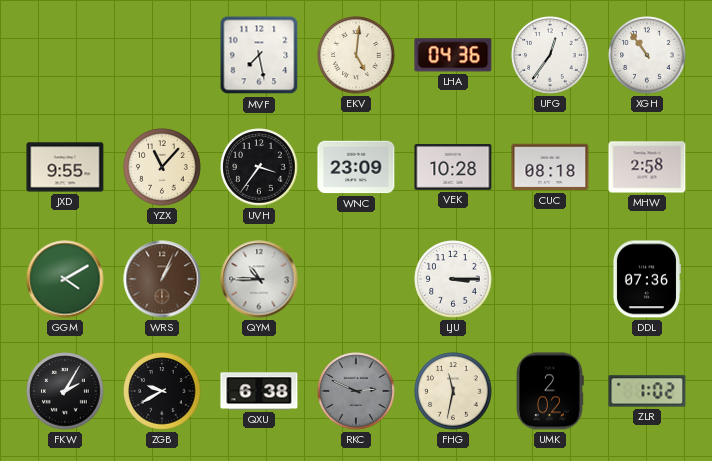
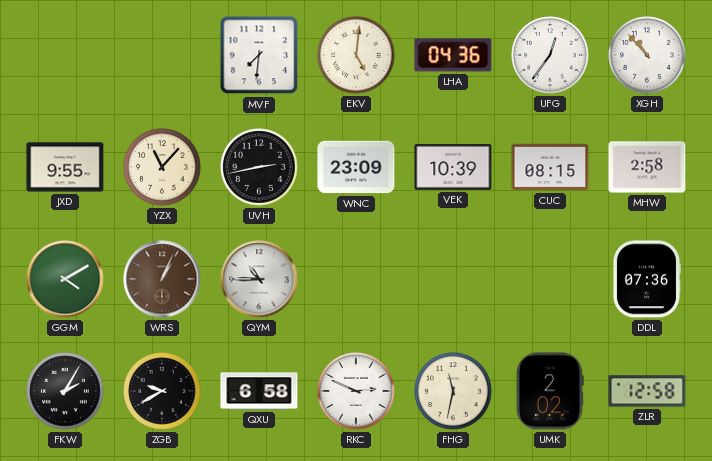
MVF: 7:28 -> 7:31
XGH: 10:54 -> 10:53
UVH: 3:36 -> 2:43
VEK: 10:28 -> 10:39
CUC: 08:18 -> 08:15
LJU: 3:15 -> none
QXU: 6:38 -> 6:58
RKC dial: grey -> white
ZLR: 1:02 -> 12:58
